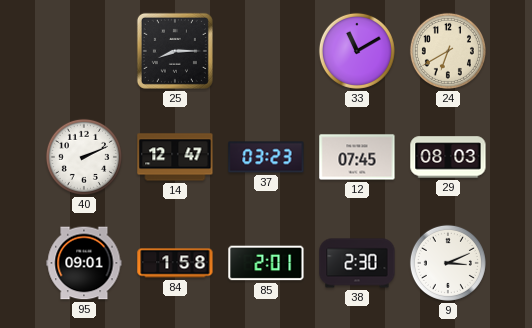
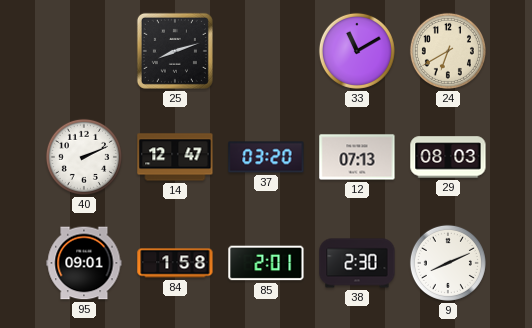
25: 8:15 -> 8:12
37: 03:23 -> 03:20
12: 07:45 -> 07:13
9: 3:11 -> 8:11
